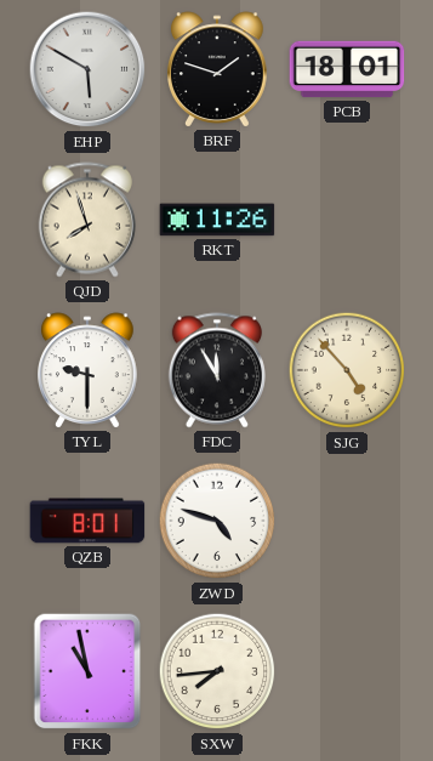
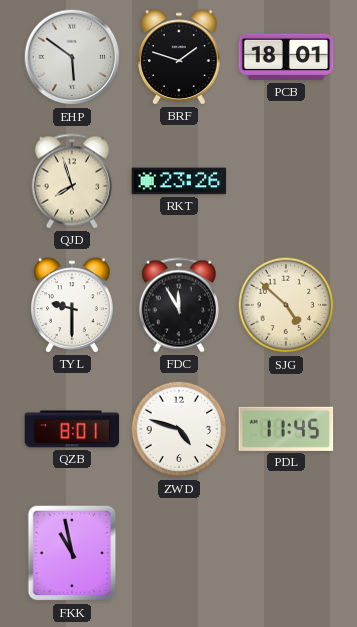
EHP: 5:50 -> 5:51
RKT: 11:26 -> 23:26
SJG: 4:53 -> 4:52
PDL: none -> 11:45
SXW: 7:44 -> none
